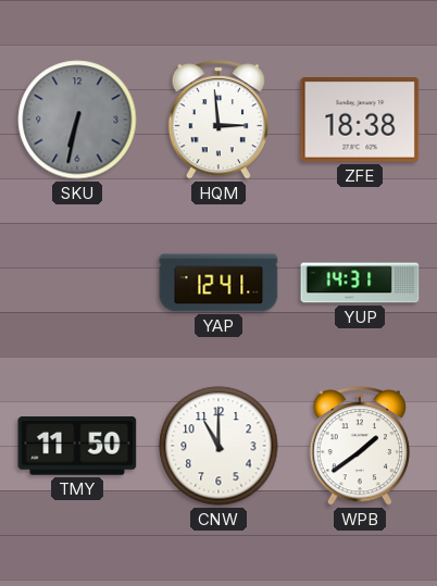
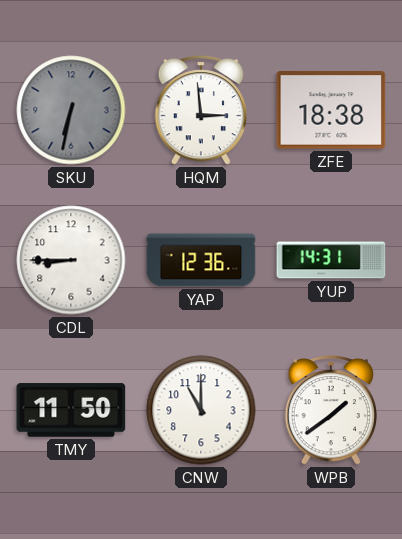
CDL: none -> 8:45
YAP: 12:41 -> 12:36
